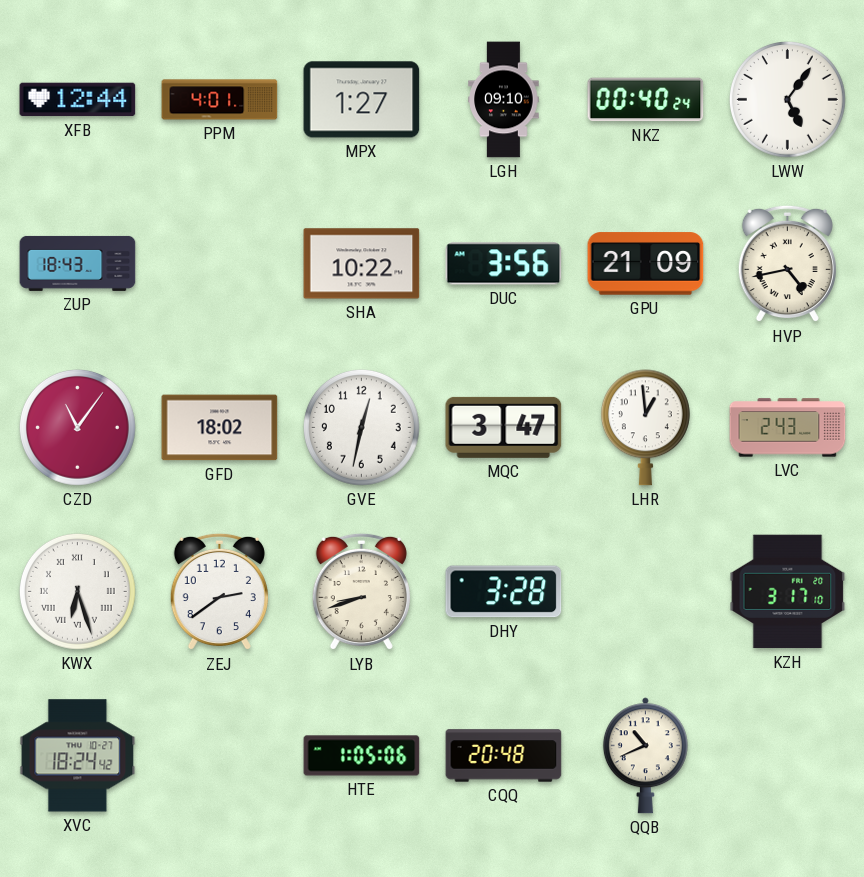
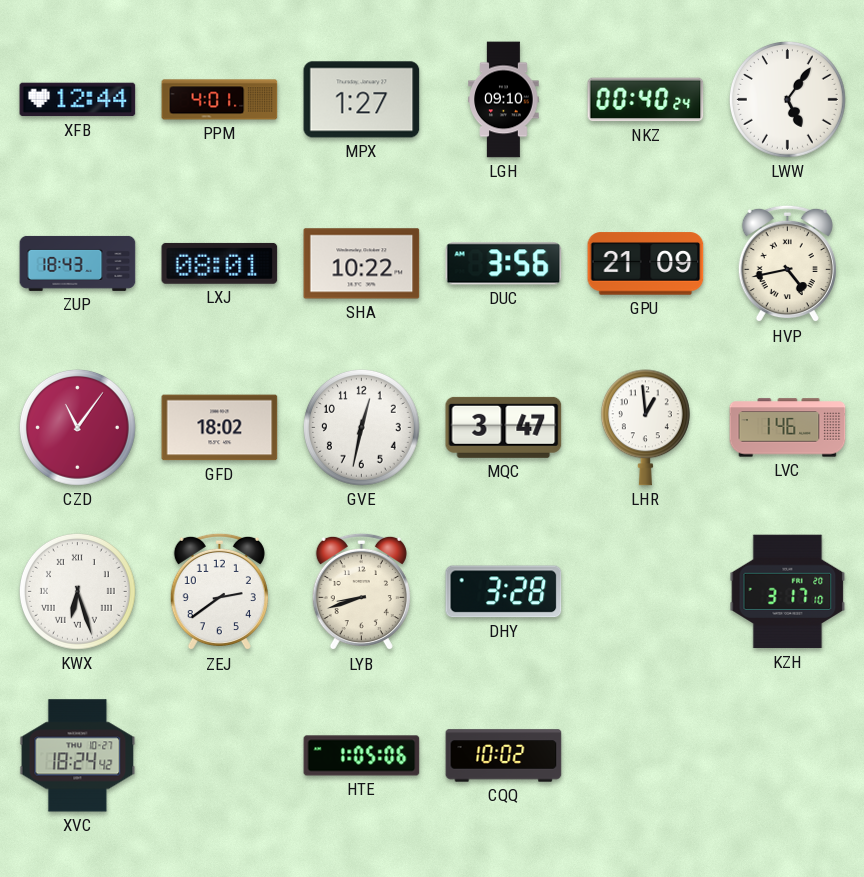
LXJ: none -> 08:01
LVC: 2:43 -> 1:46
CQQ: 20:48 -> 10:02
QQB: 10:41 -> none
